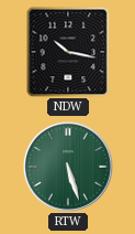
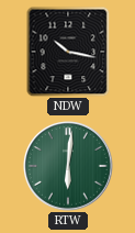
RTW: 5:27 -> 6:01
